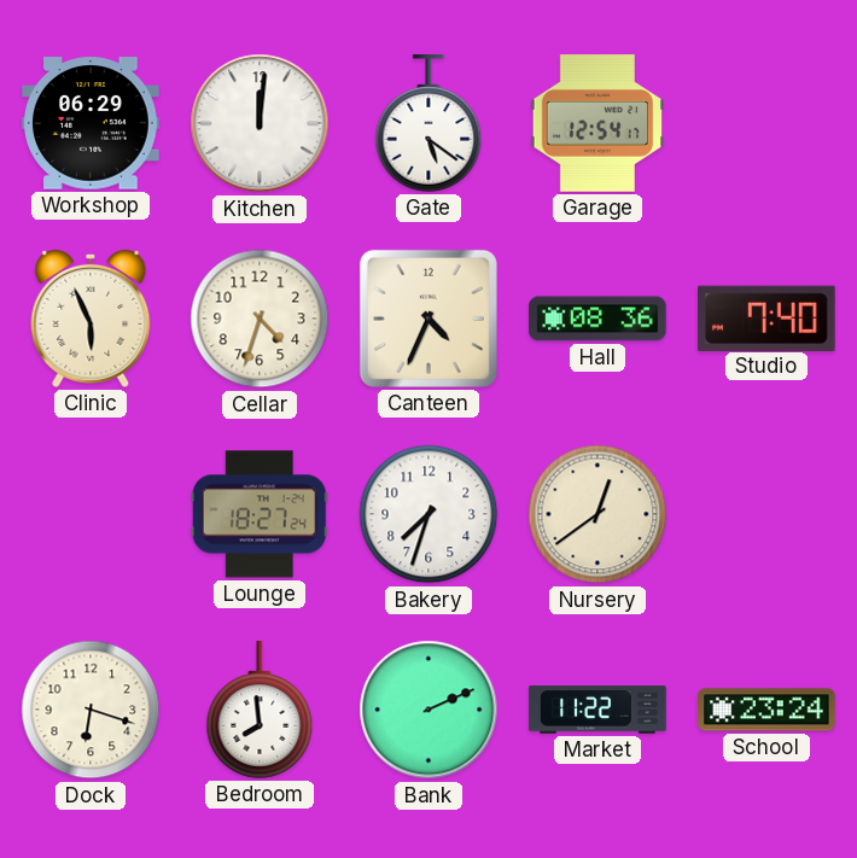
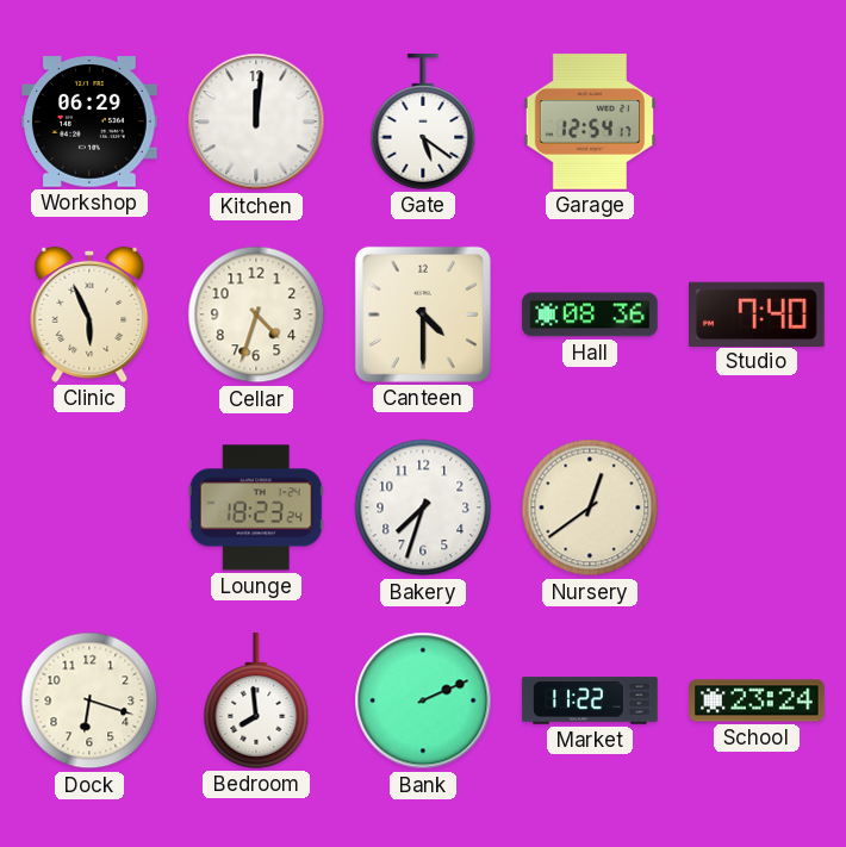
Canteen: 4:34 -> 4:30
Lounge: 18:27 -> 18:23
